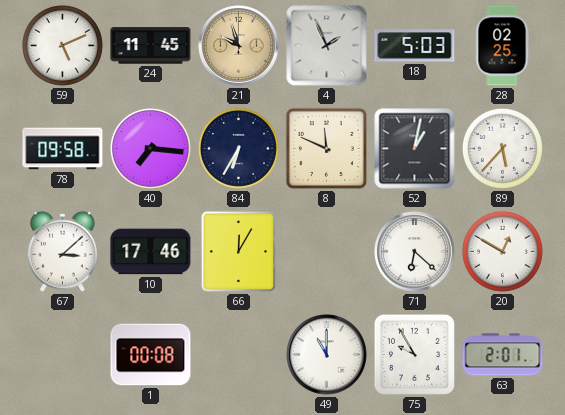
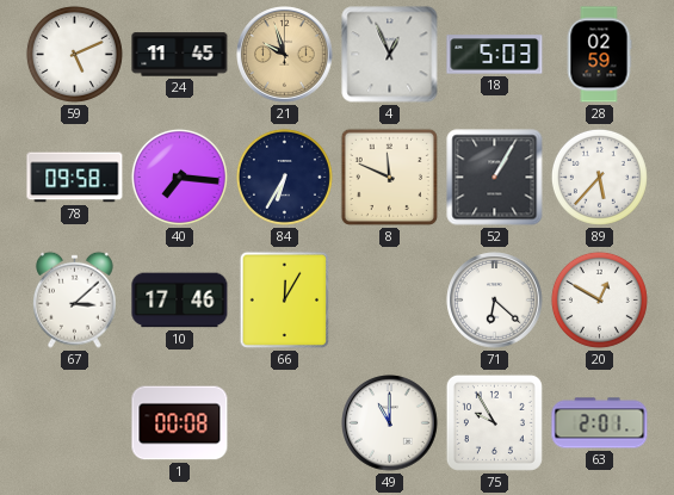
4: 1:56 -> 12:56
28: 02:25 -> 02:59
52: 1:02 -> 1:05
